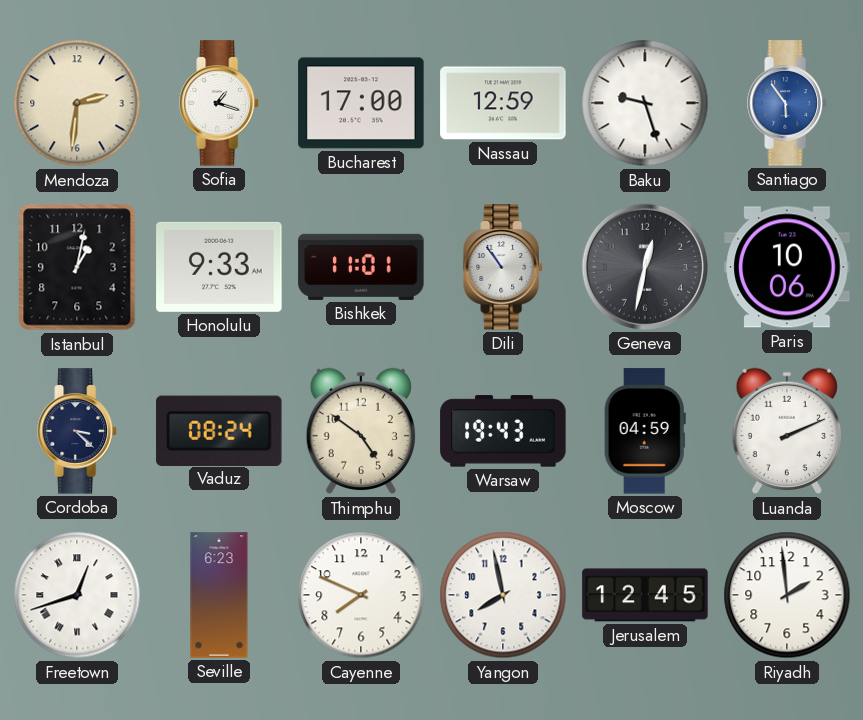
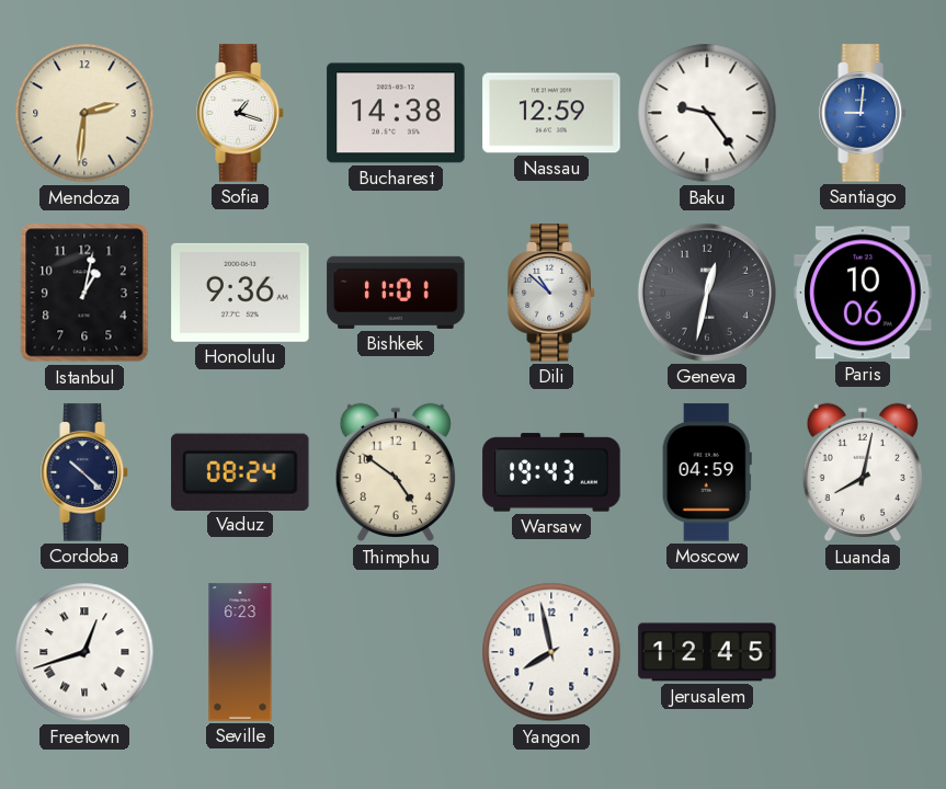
Bucharest: 17:00 -> 14:38
Baku: 9:27 -> 9:24
Santiago: 5:54 -> 9:01
Honolulu: 9:33 -> 9:36
Dili: 10:54 -> 10:52
Cordoba: 3:22 -> 10:22
Luanda: 2:11 -> 8:02
Cayenne: 7:49 -> none
Riyadh: 1:59 -> none
